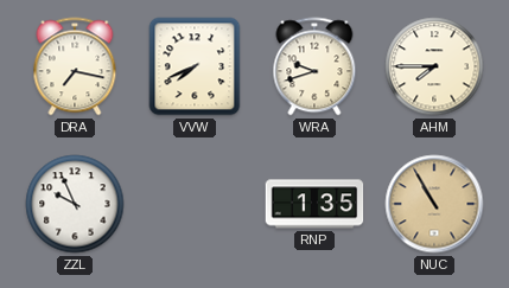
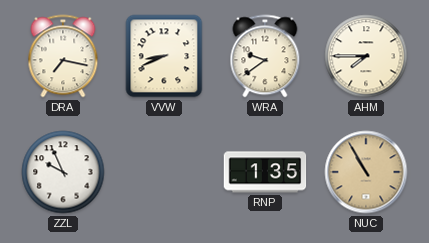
VVW: 7:41 -> 8:41
WRA: 9:42 -> 9:39
